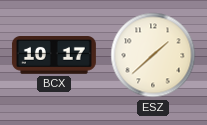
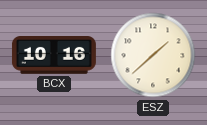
BCX: 10:17 -> 10:16
